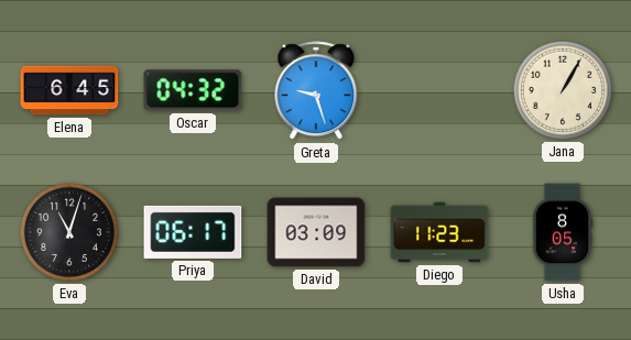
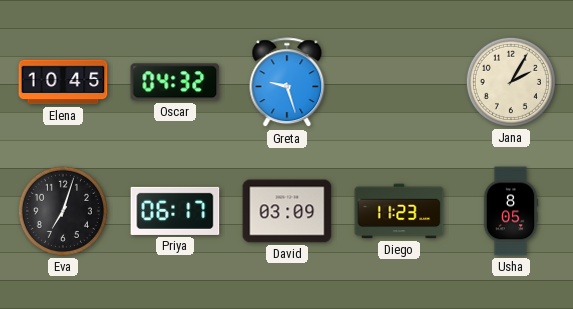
Elena: 6:45 -> 10:45
Jana: 1:05 -> 2:05
Eva: 11:03 -> 7:03
